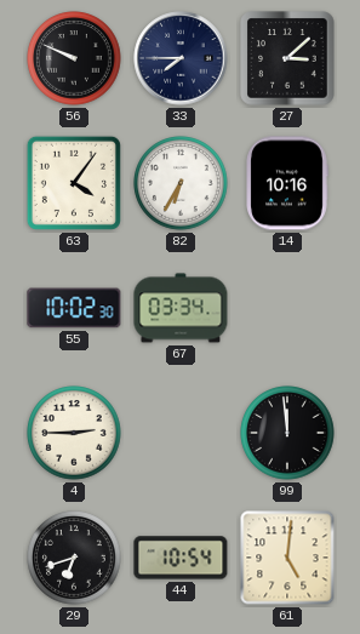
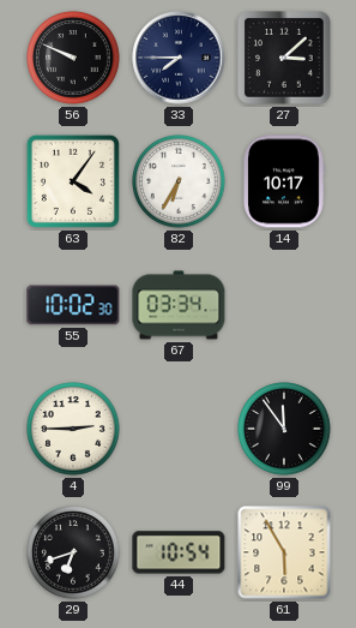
14: 10:16 -> 10:17
99: 11:59 -> 11:54
61: 5:01 -> 5:55
